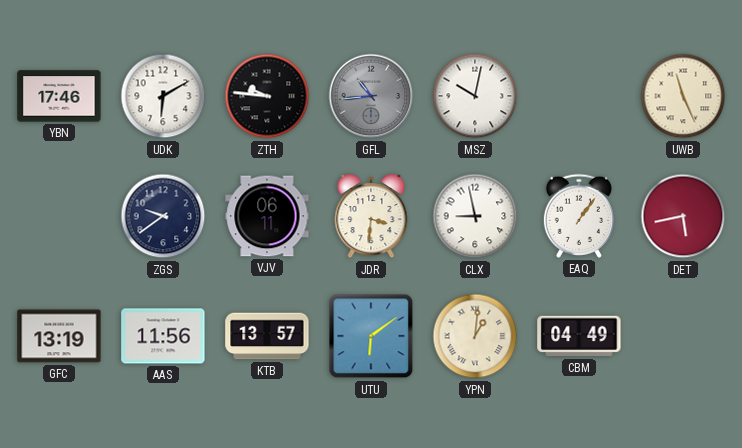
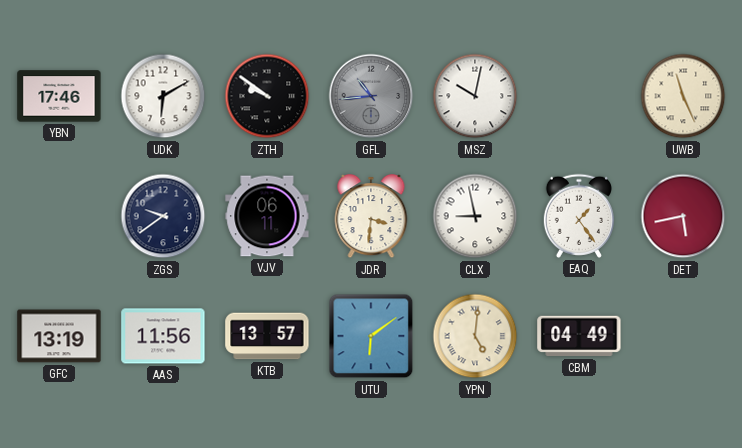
ZTH: 9:46 -> 9:51
EAQ: 1:06 -> 1:24
YPN: 1:01 -> 5:01
